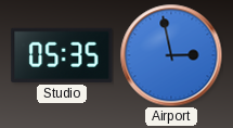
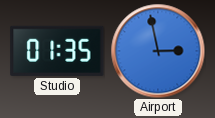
Studio: 05:35 -> 01:35
